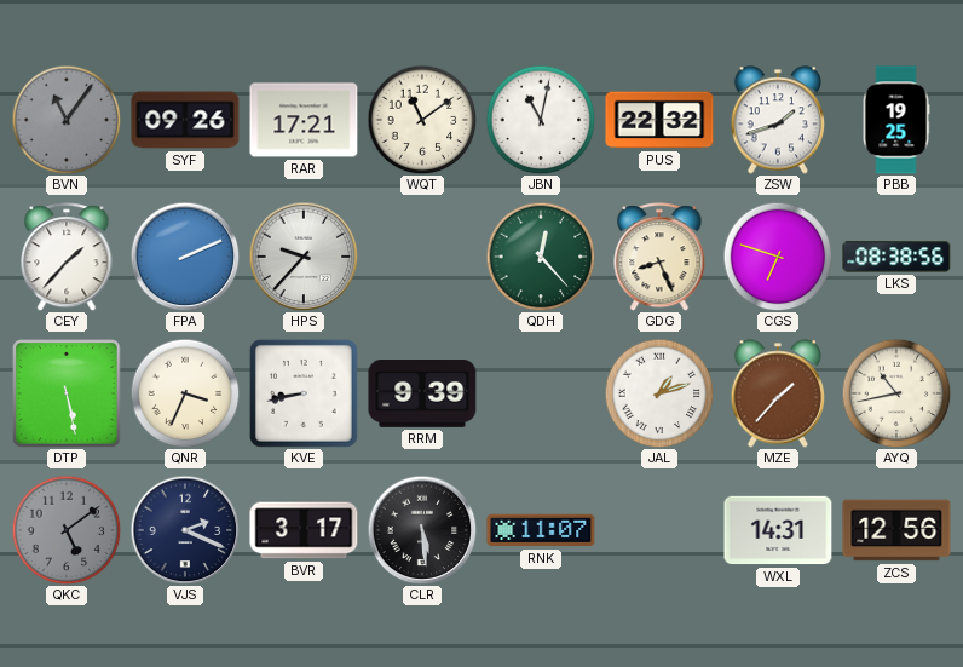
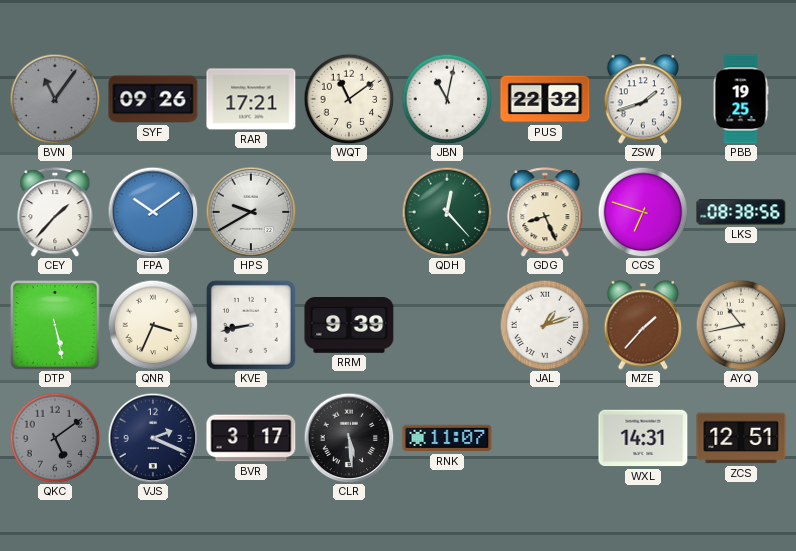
FPA: 2:11 -> 10:09
HPS: 9:37 -> 9:40
ZCS: 12:56 -> 12:51
